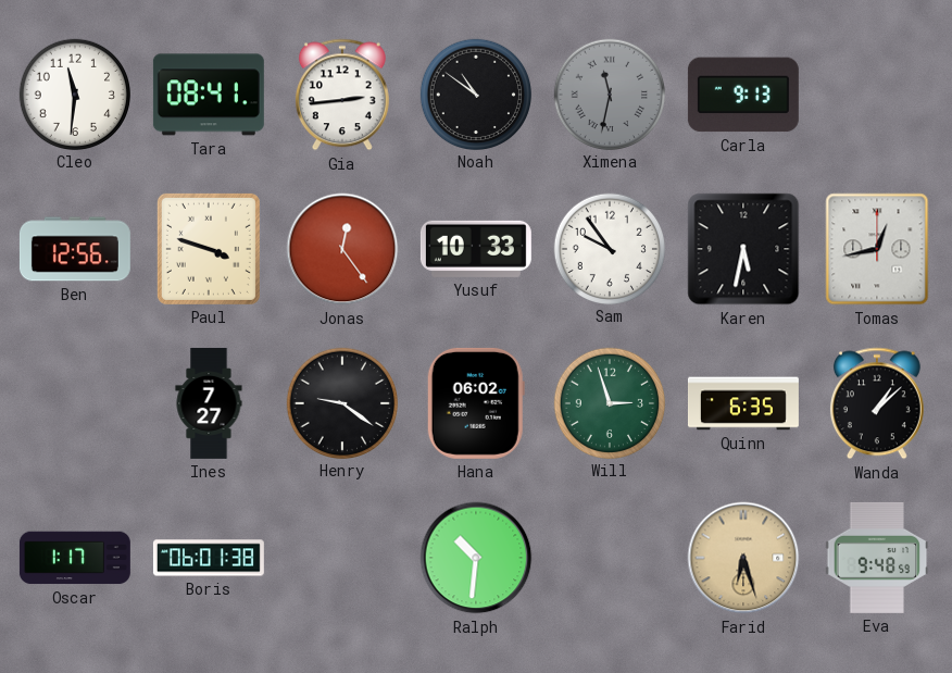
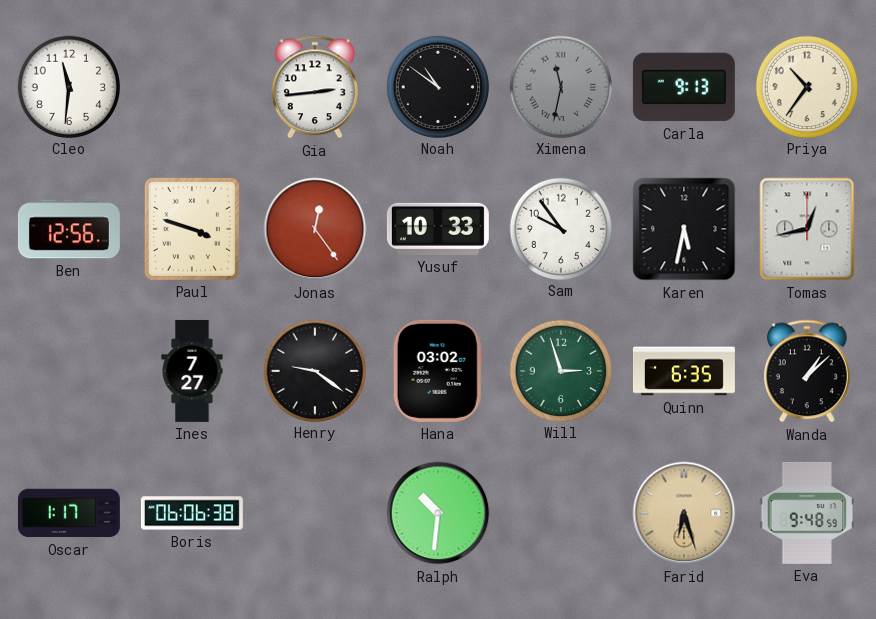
Tara: 08:41 -> none
Priya: none -> 10:36
Hana: 06:02 -> 03:02
Boris: 06:01 -> 06:06
